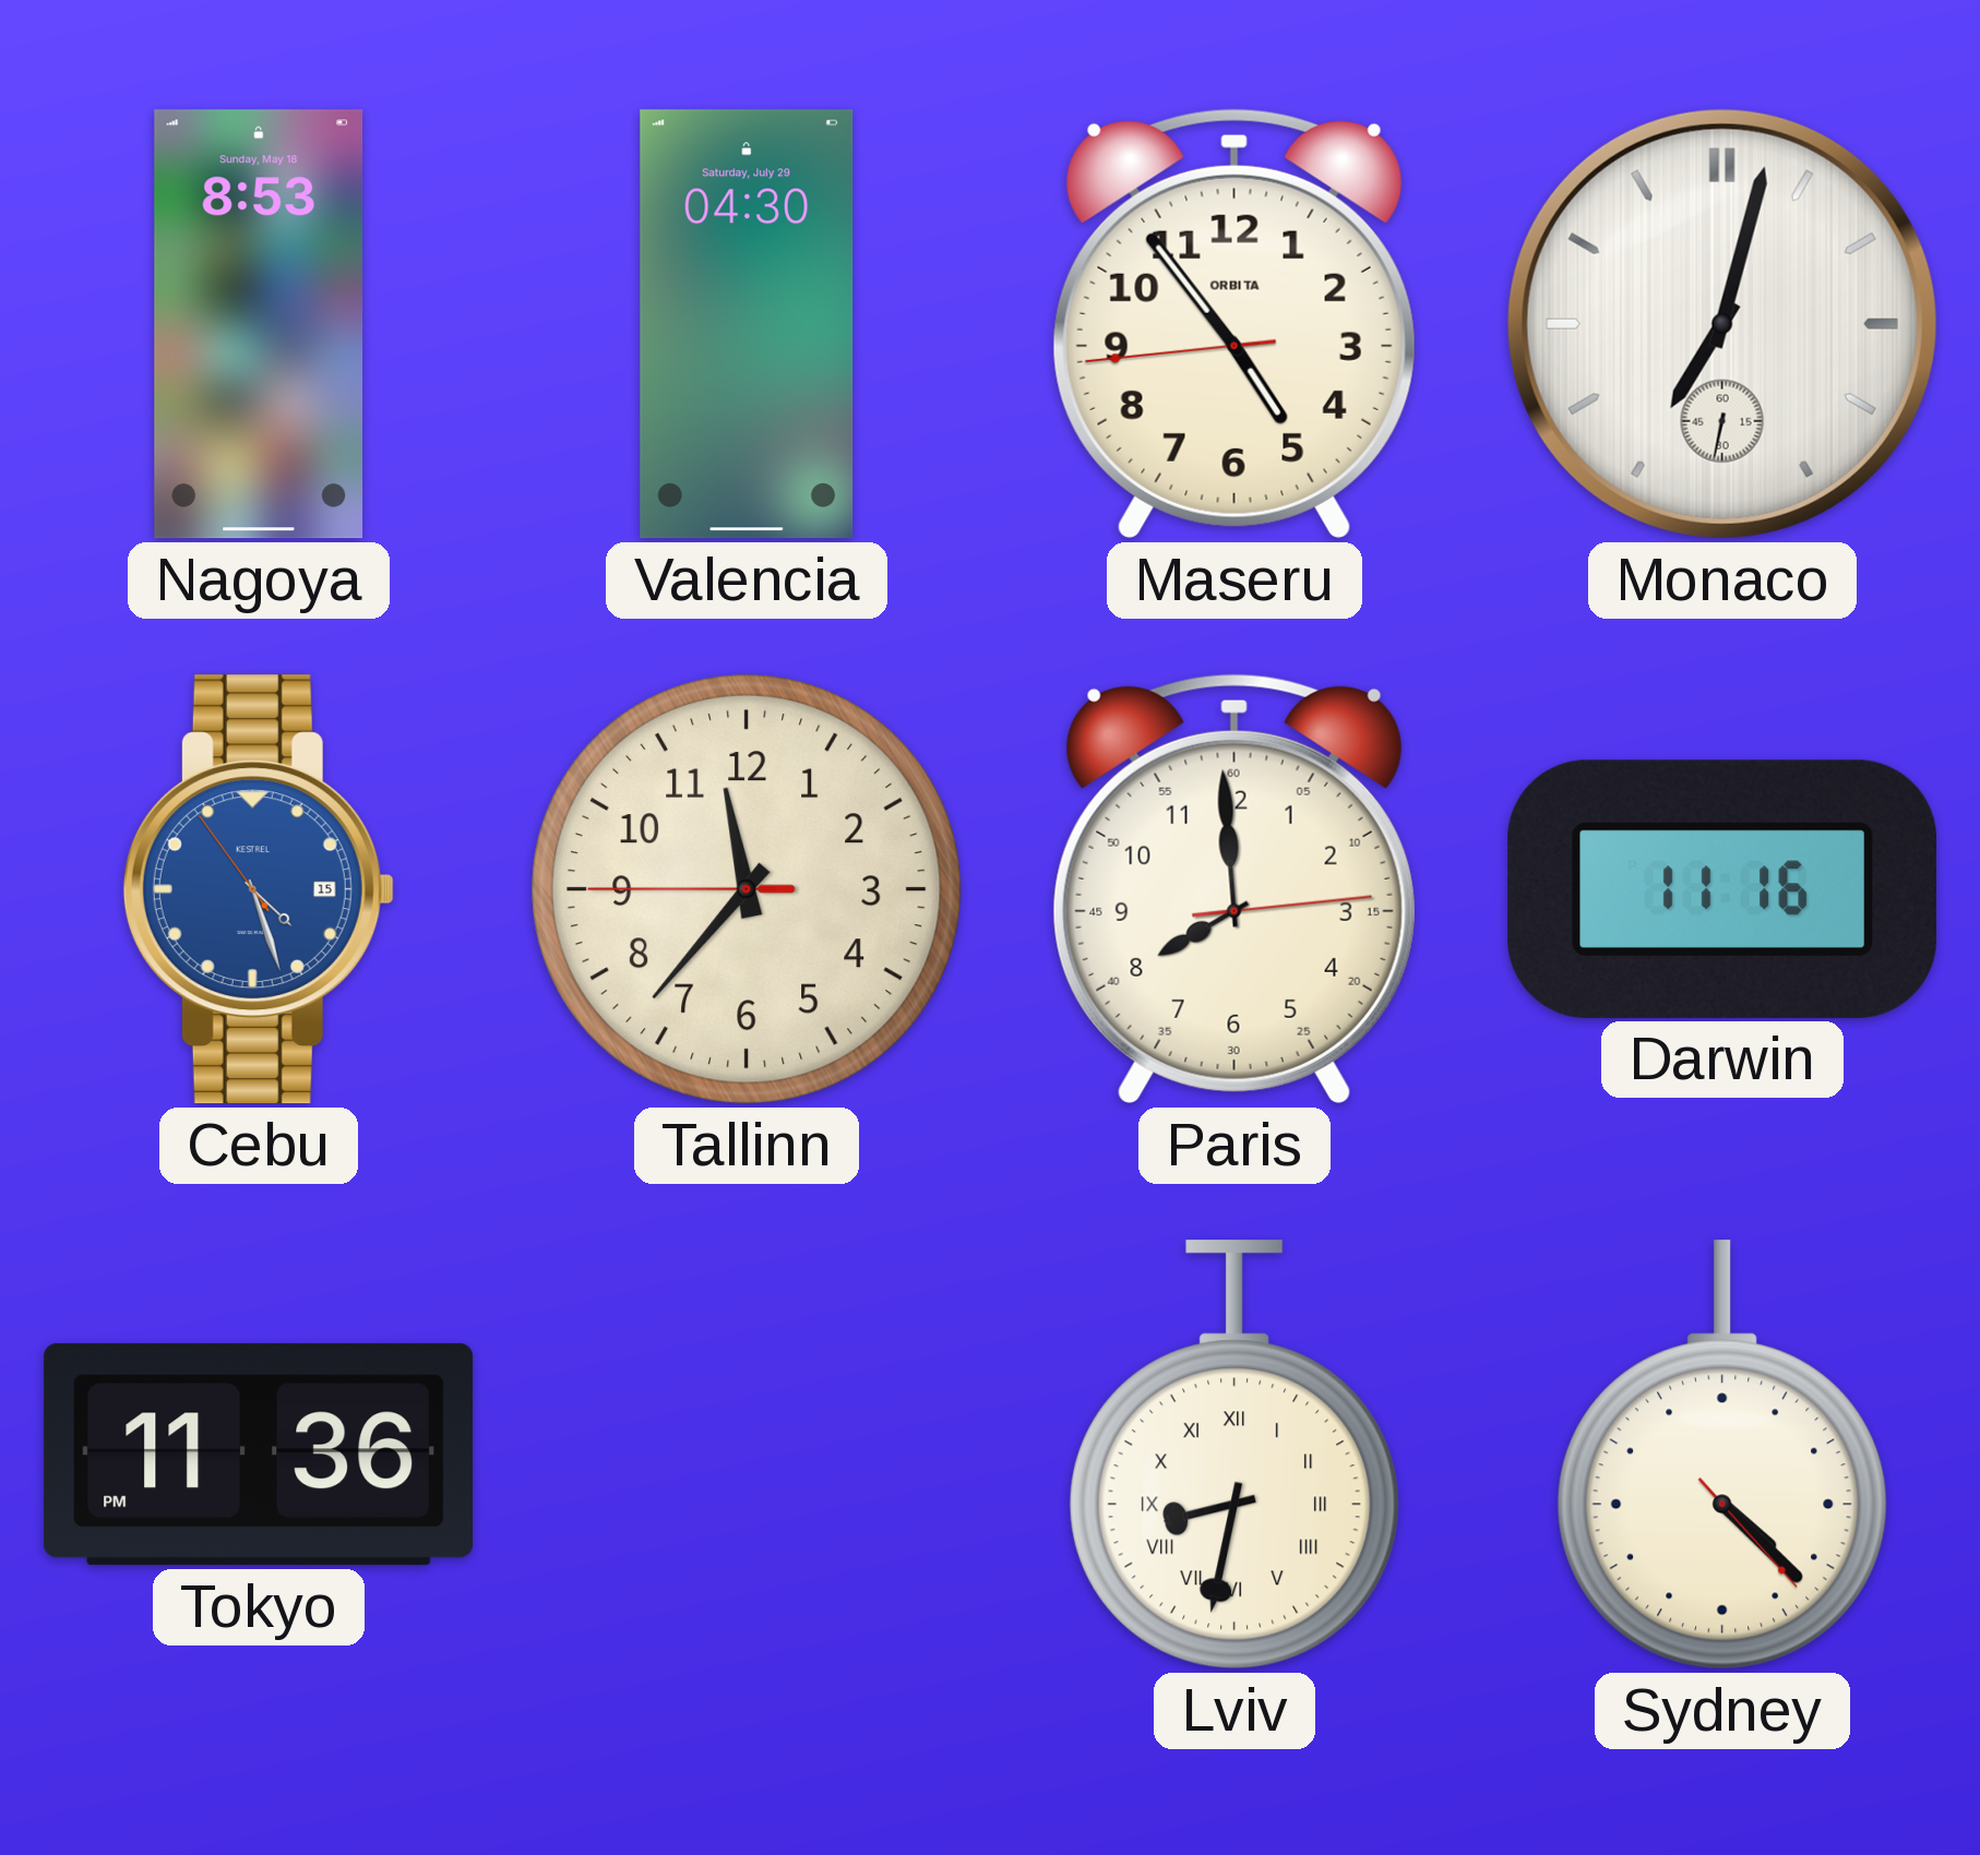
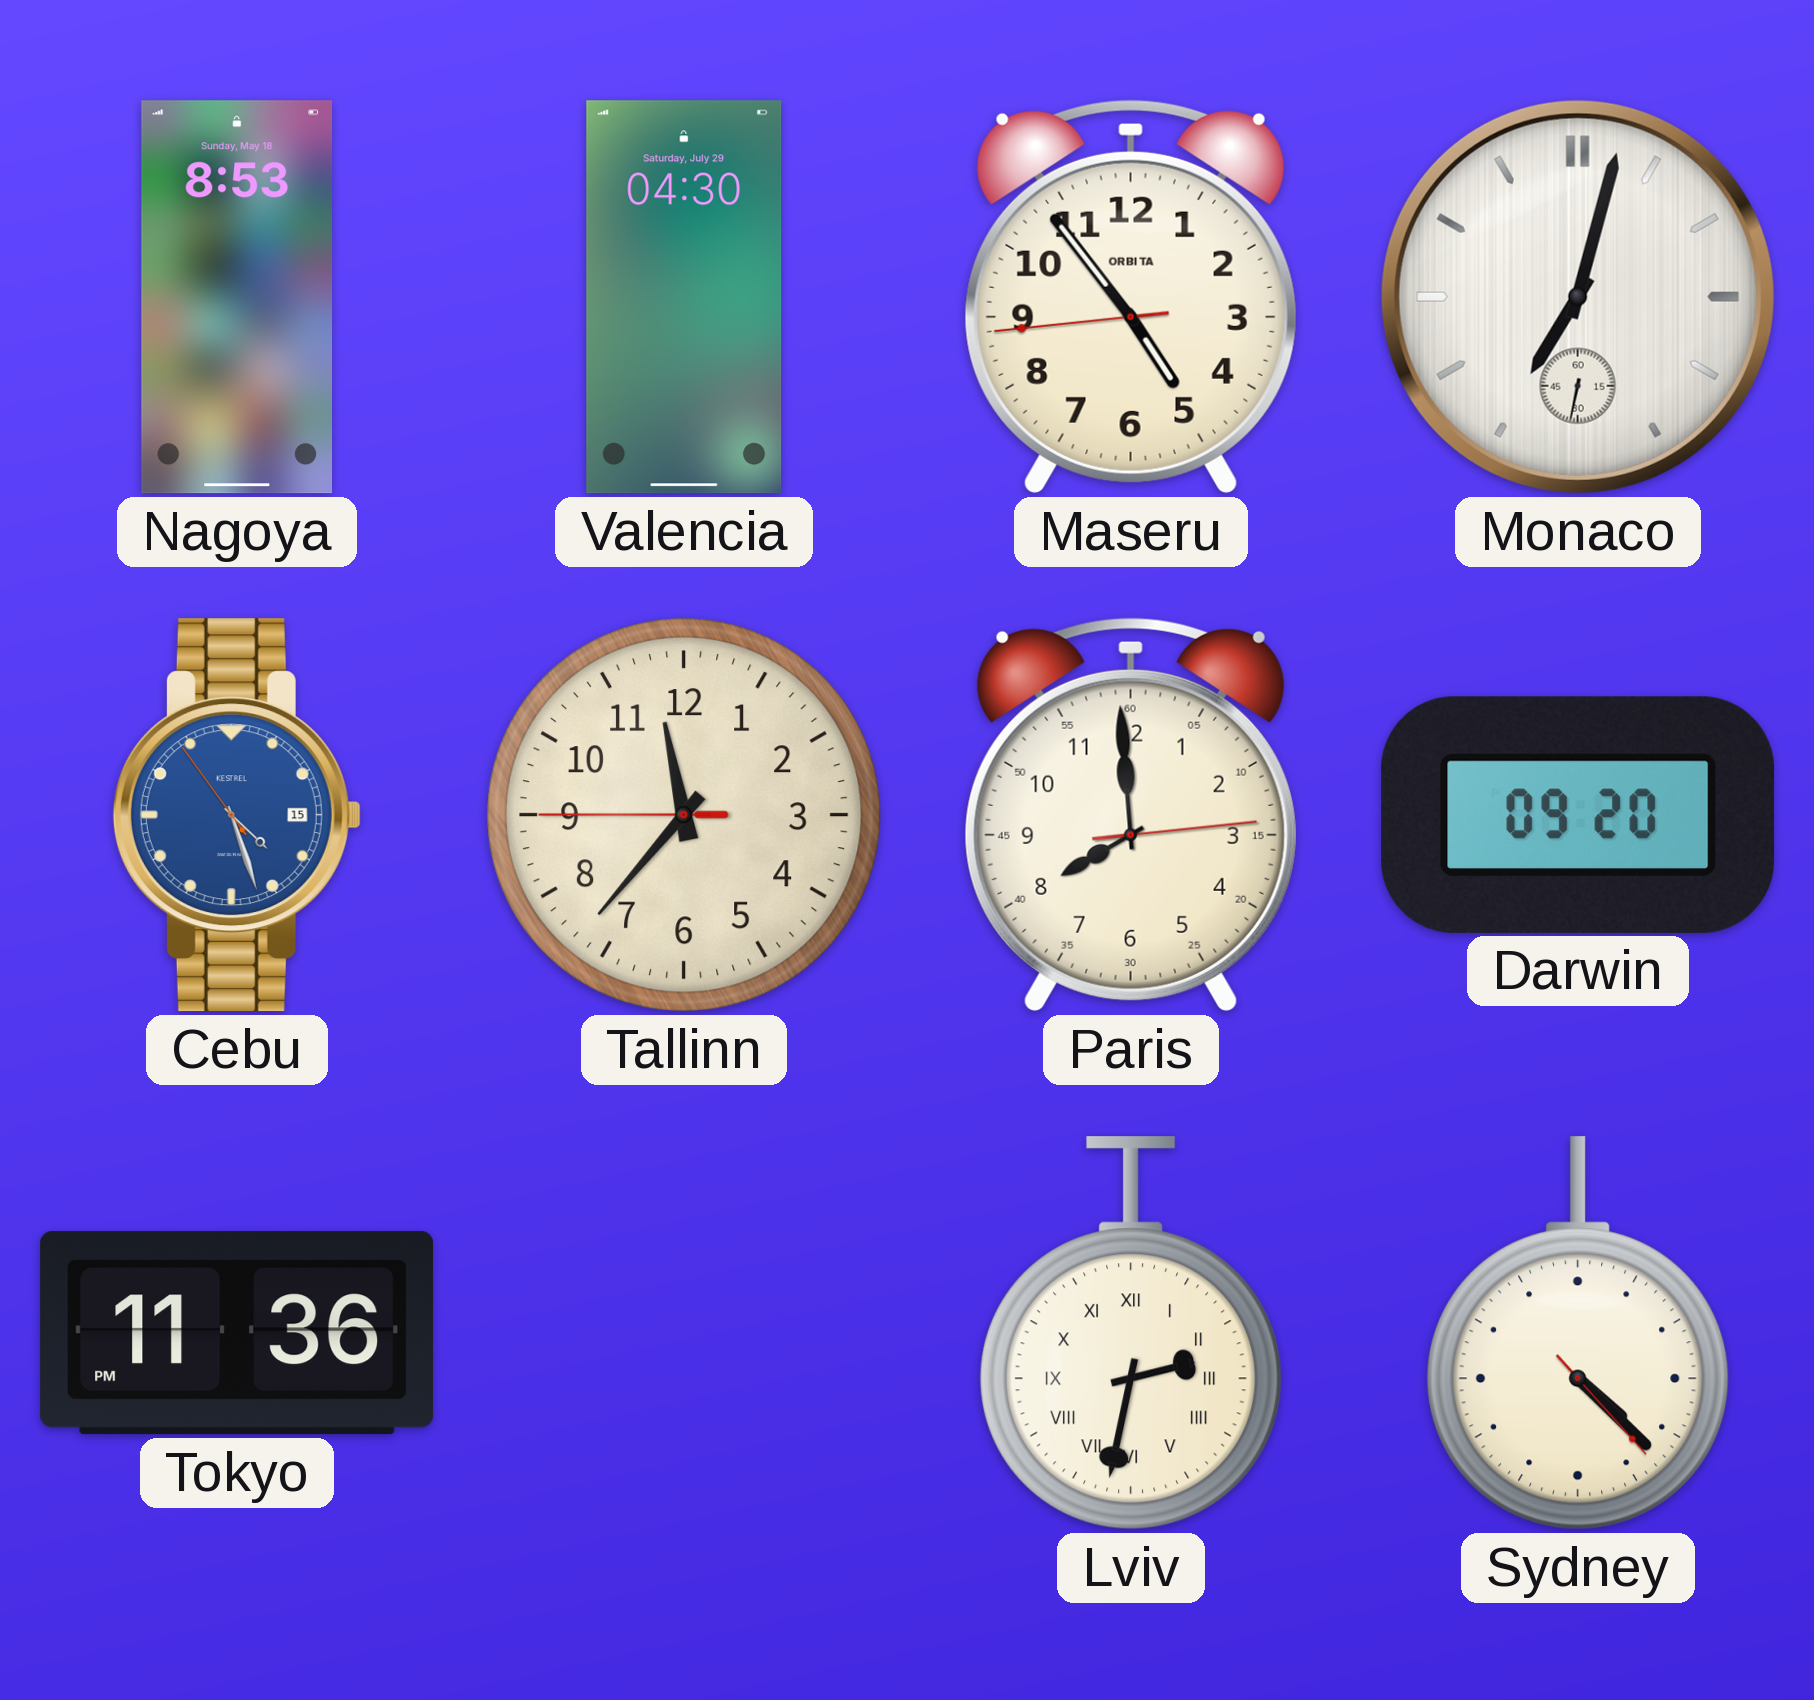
Darwin: 11:16 -> 09:20
Lviv: 8:32 -> 2:32
